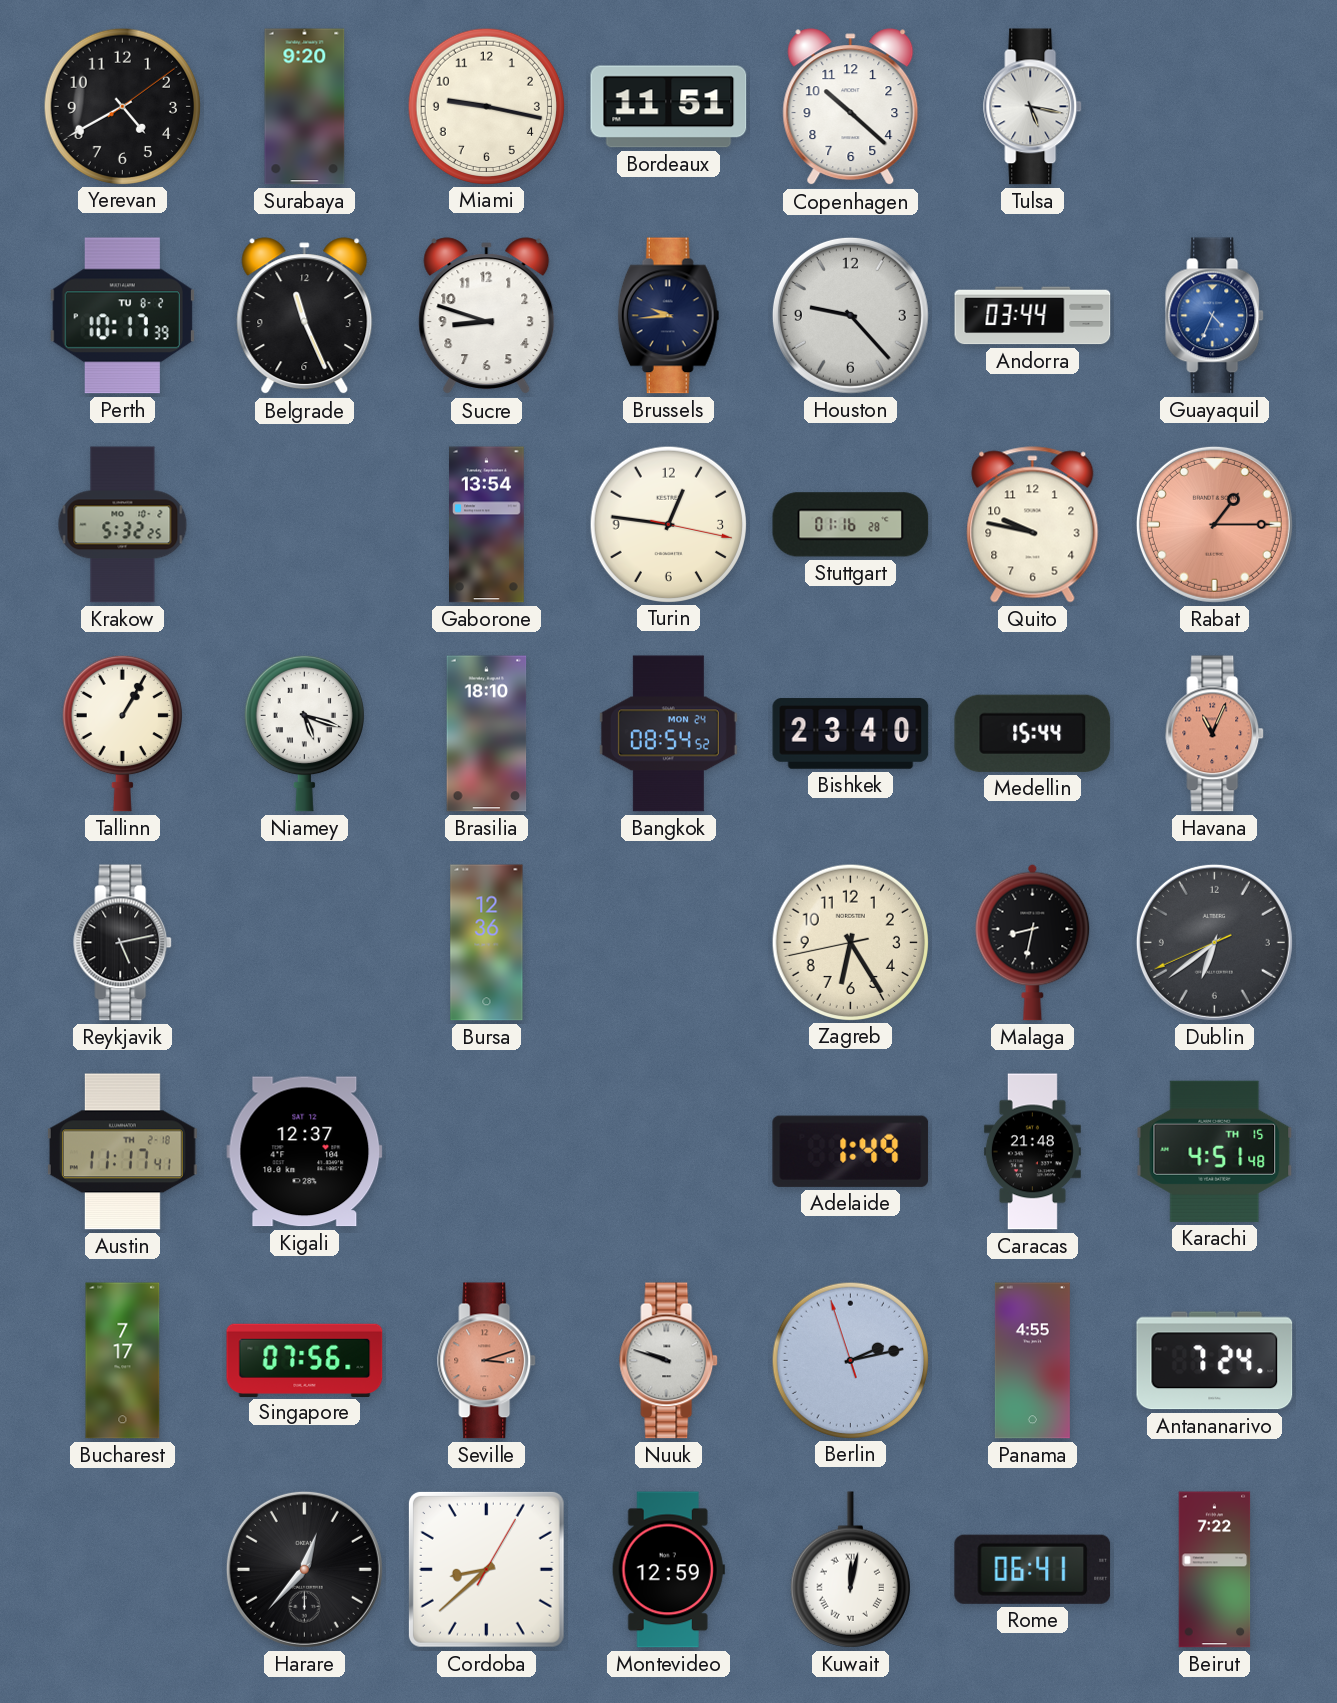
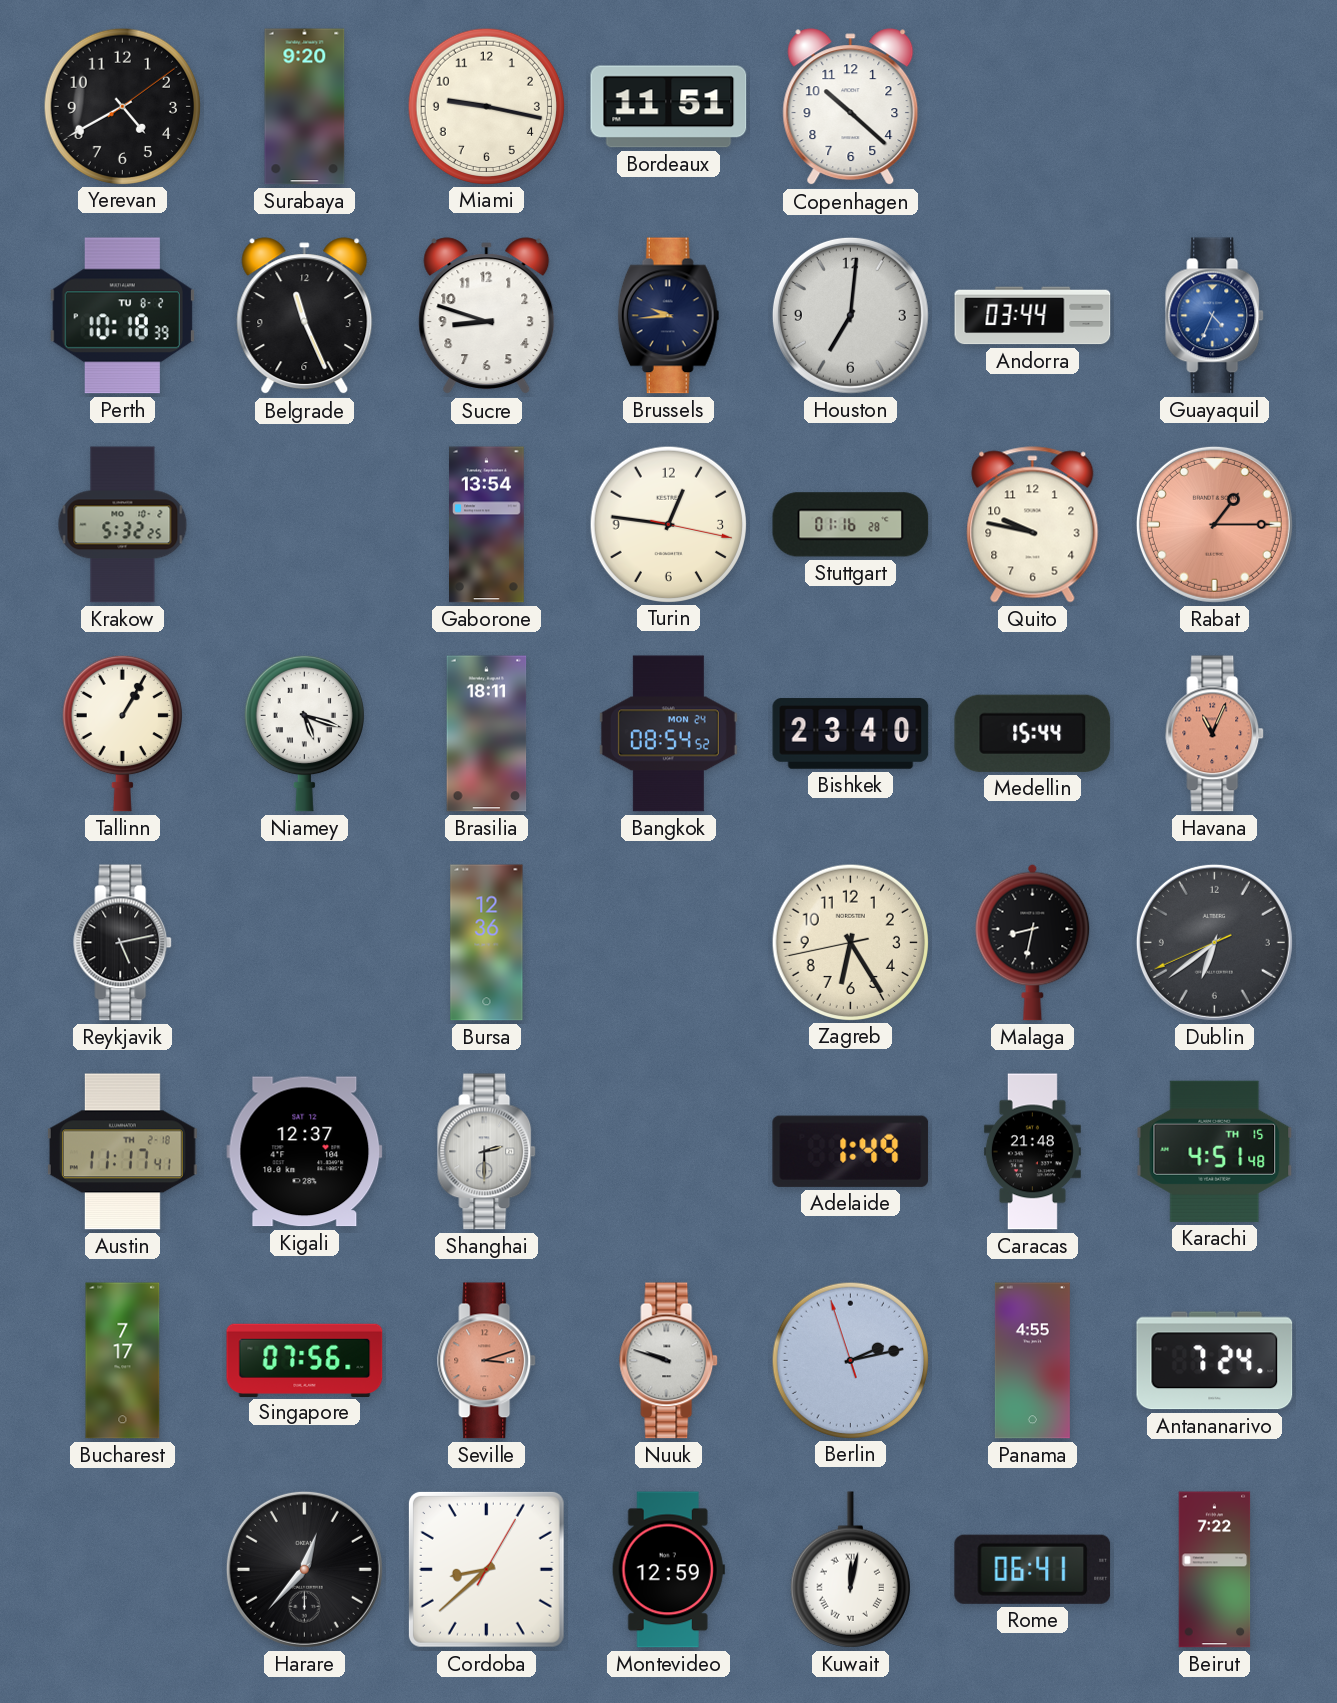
Tulsa: 5:17 -> none
Perth: 10:17 -> 10:18
Houston: 9:23 -> 7:01
Brasilia: 18:10 -> 18:11
Shanghai: none -> 2:30
